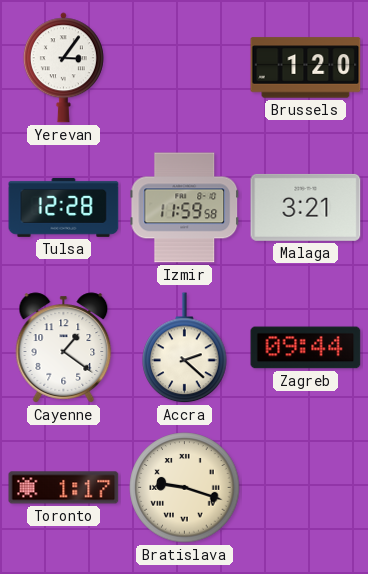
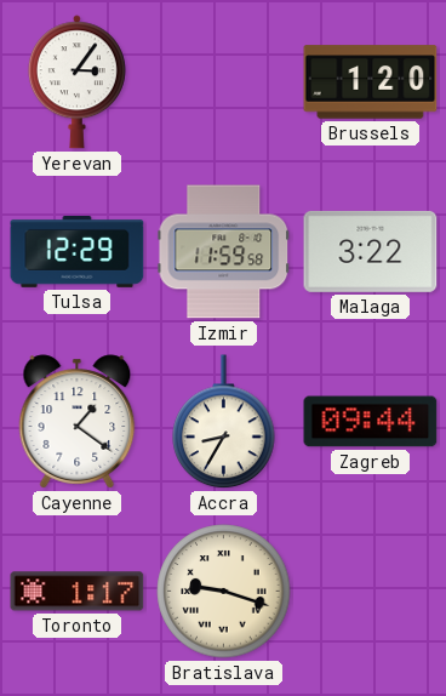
Tulsa: 12:28 -> 12:29
Malaga: 3:21 -> 3:22
Accra: 2:22 -> 8:35
